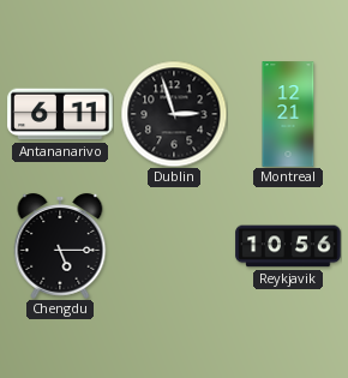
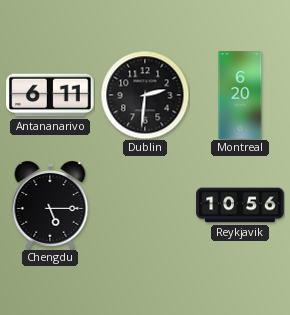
Dublin: 2:57 -> 2:31
Montreal: 12:21 -> 6:20
